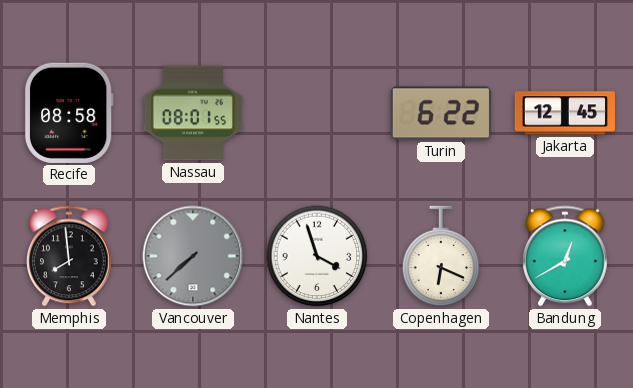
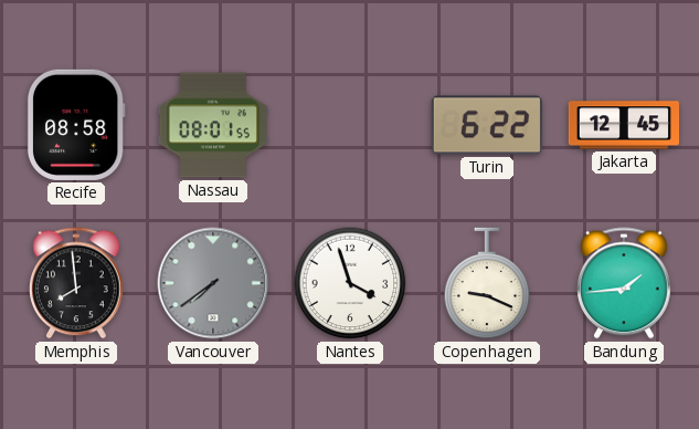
Vancouver: 7:38 -> 7:39
Copenhagen: 6:19 -> 9:19
Bandung: 12:40 -> 1:44
